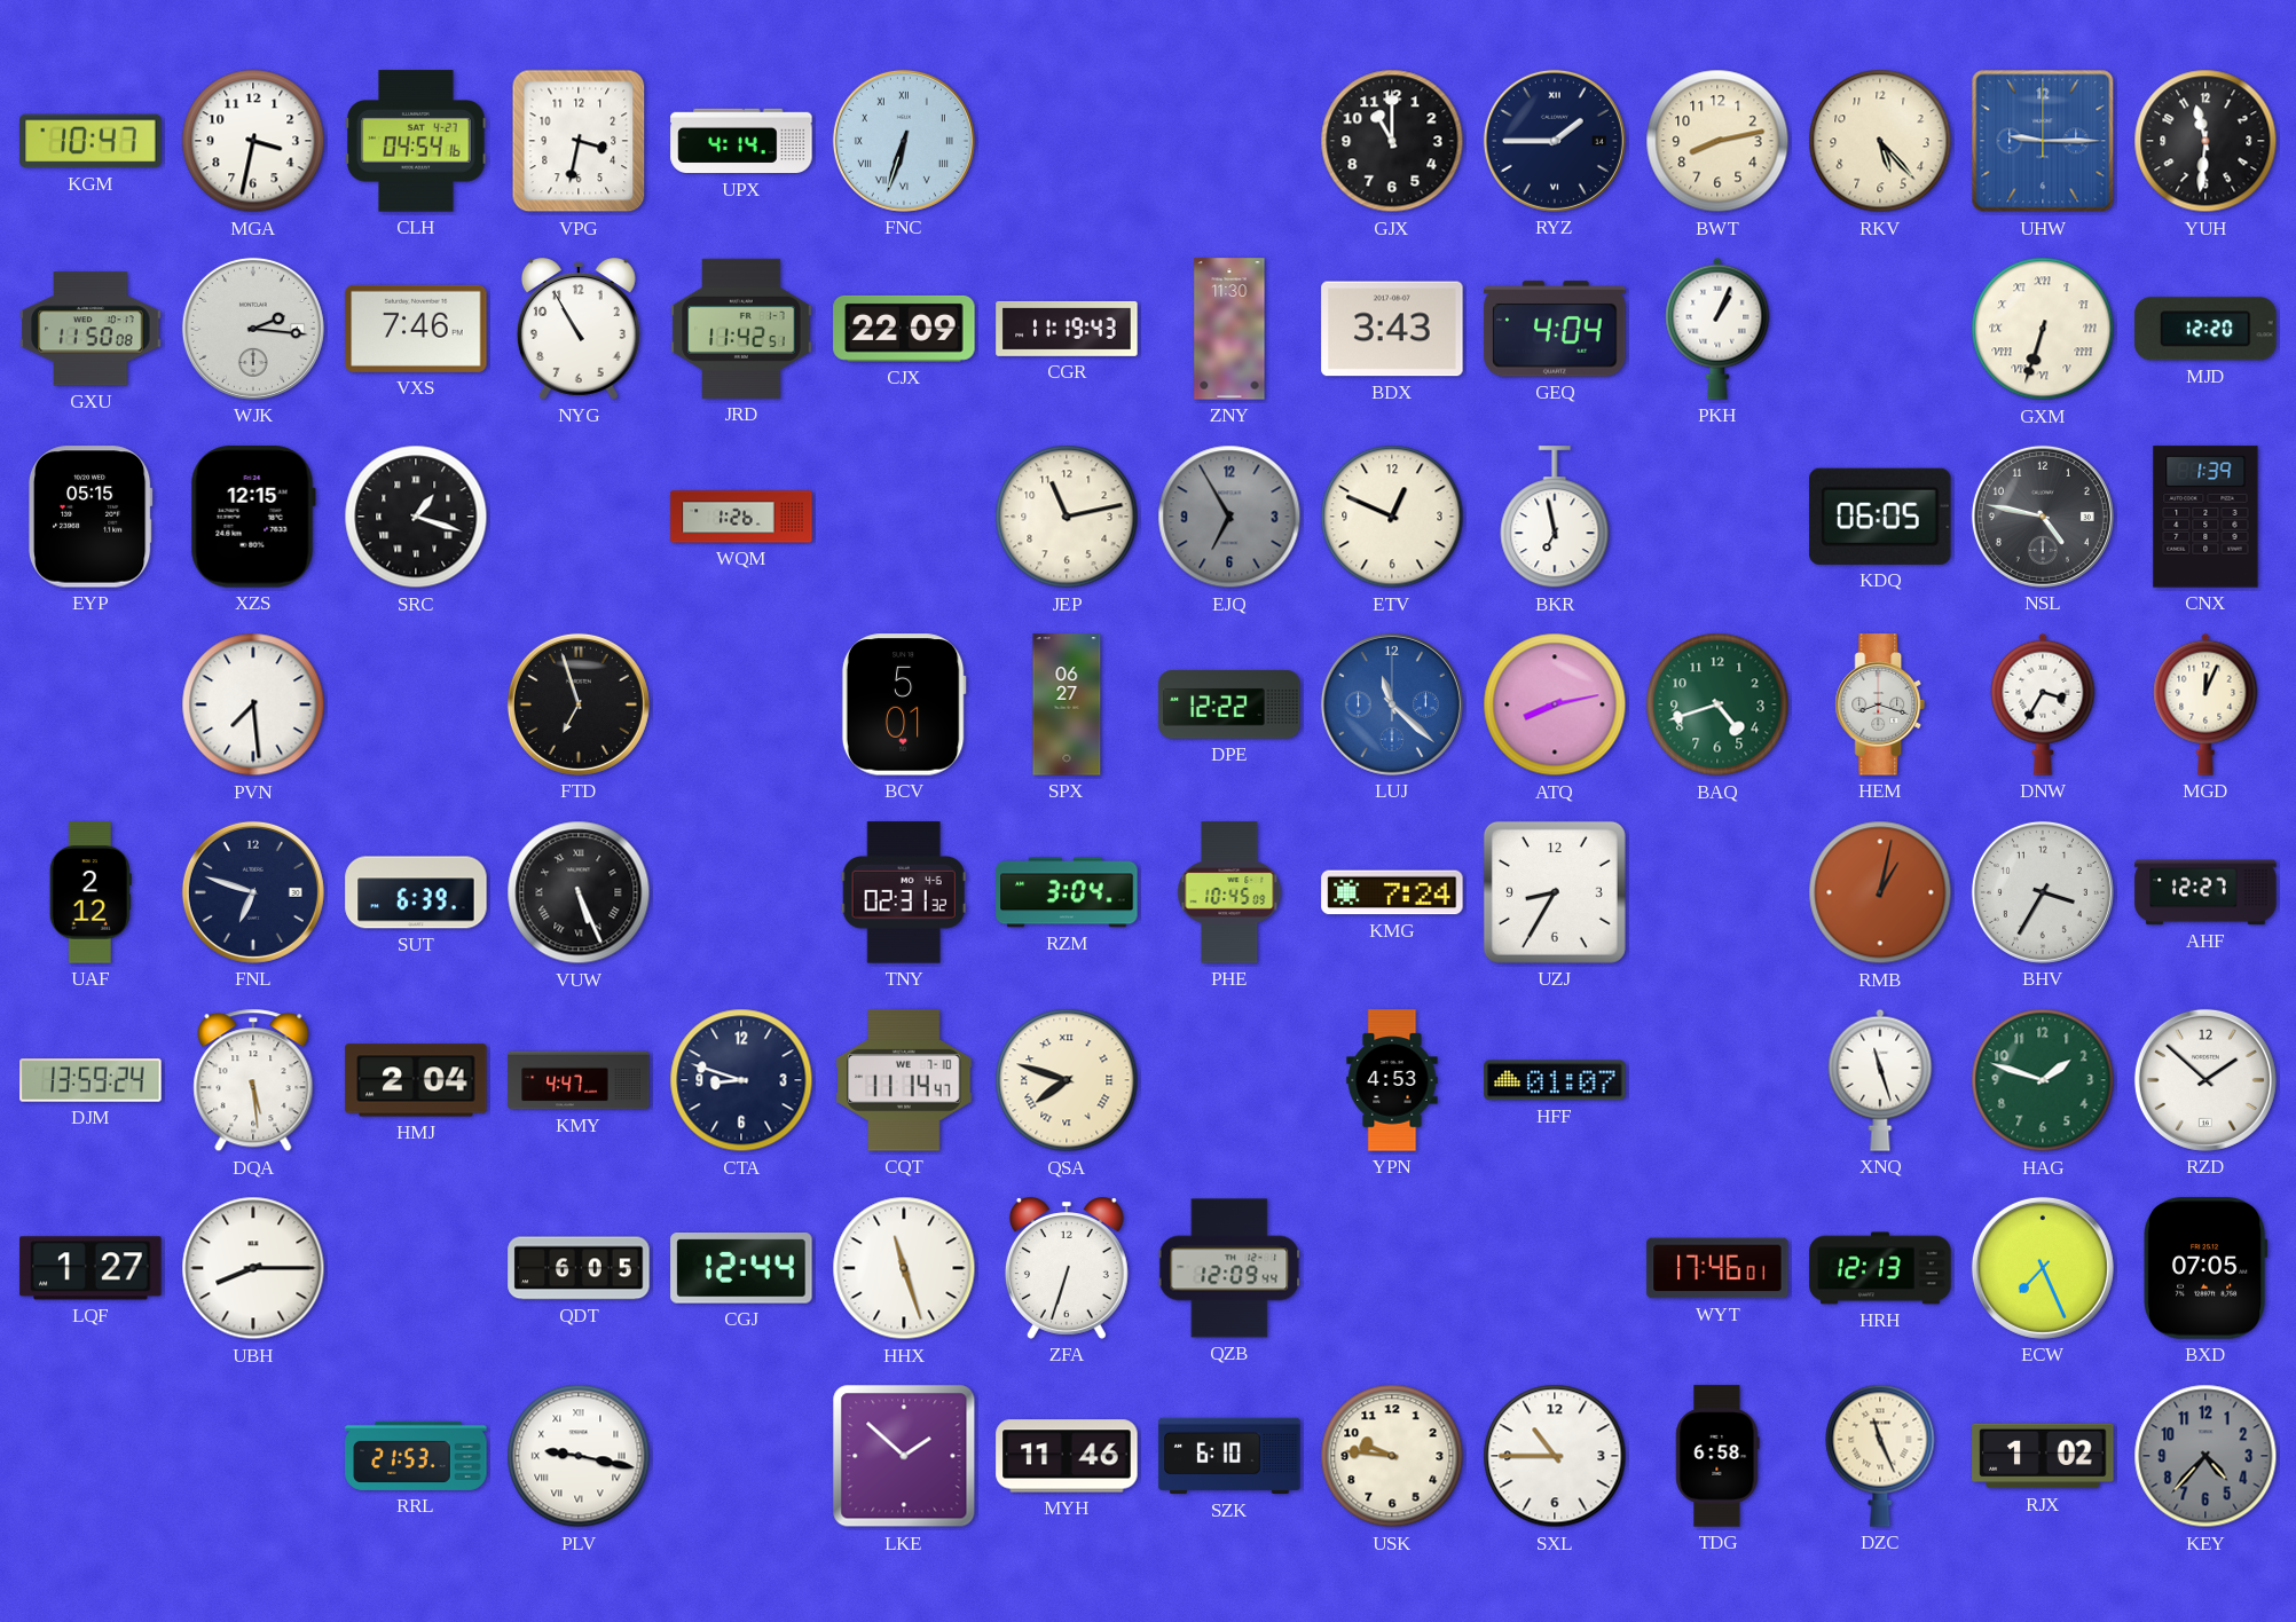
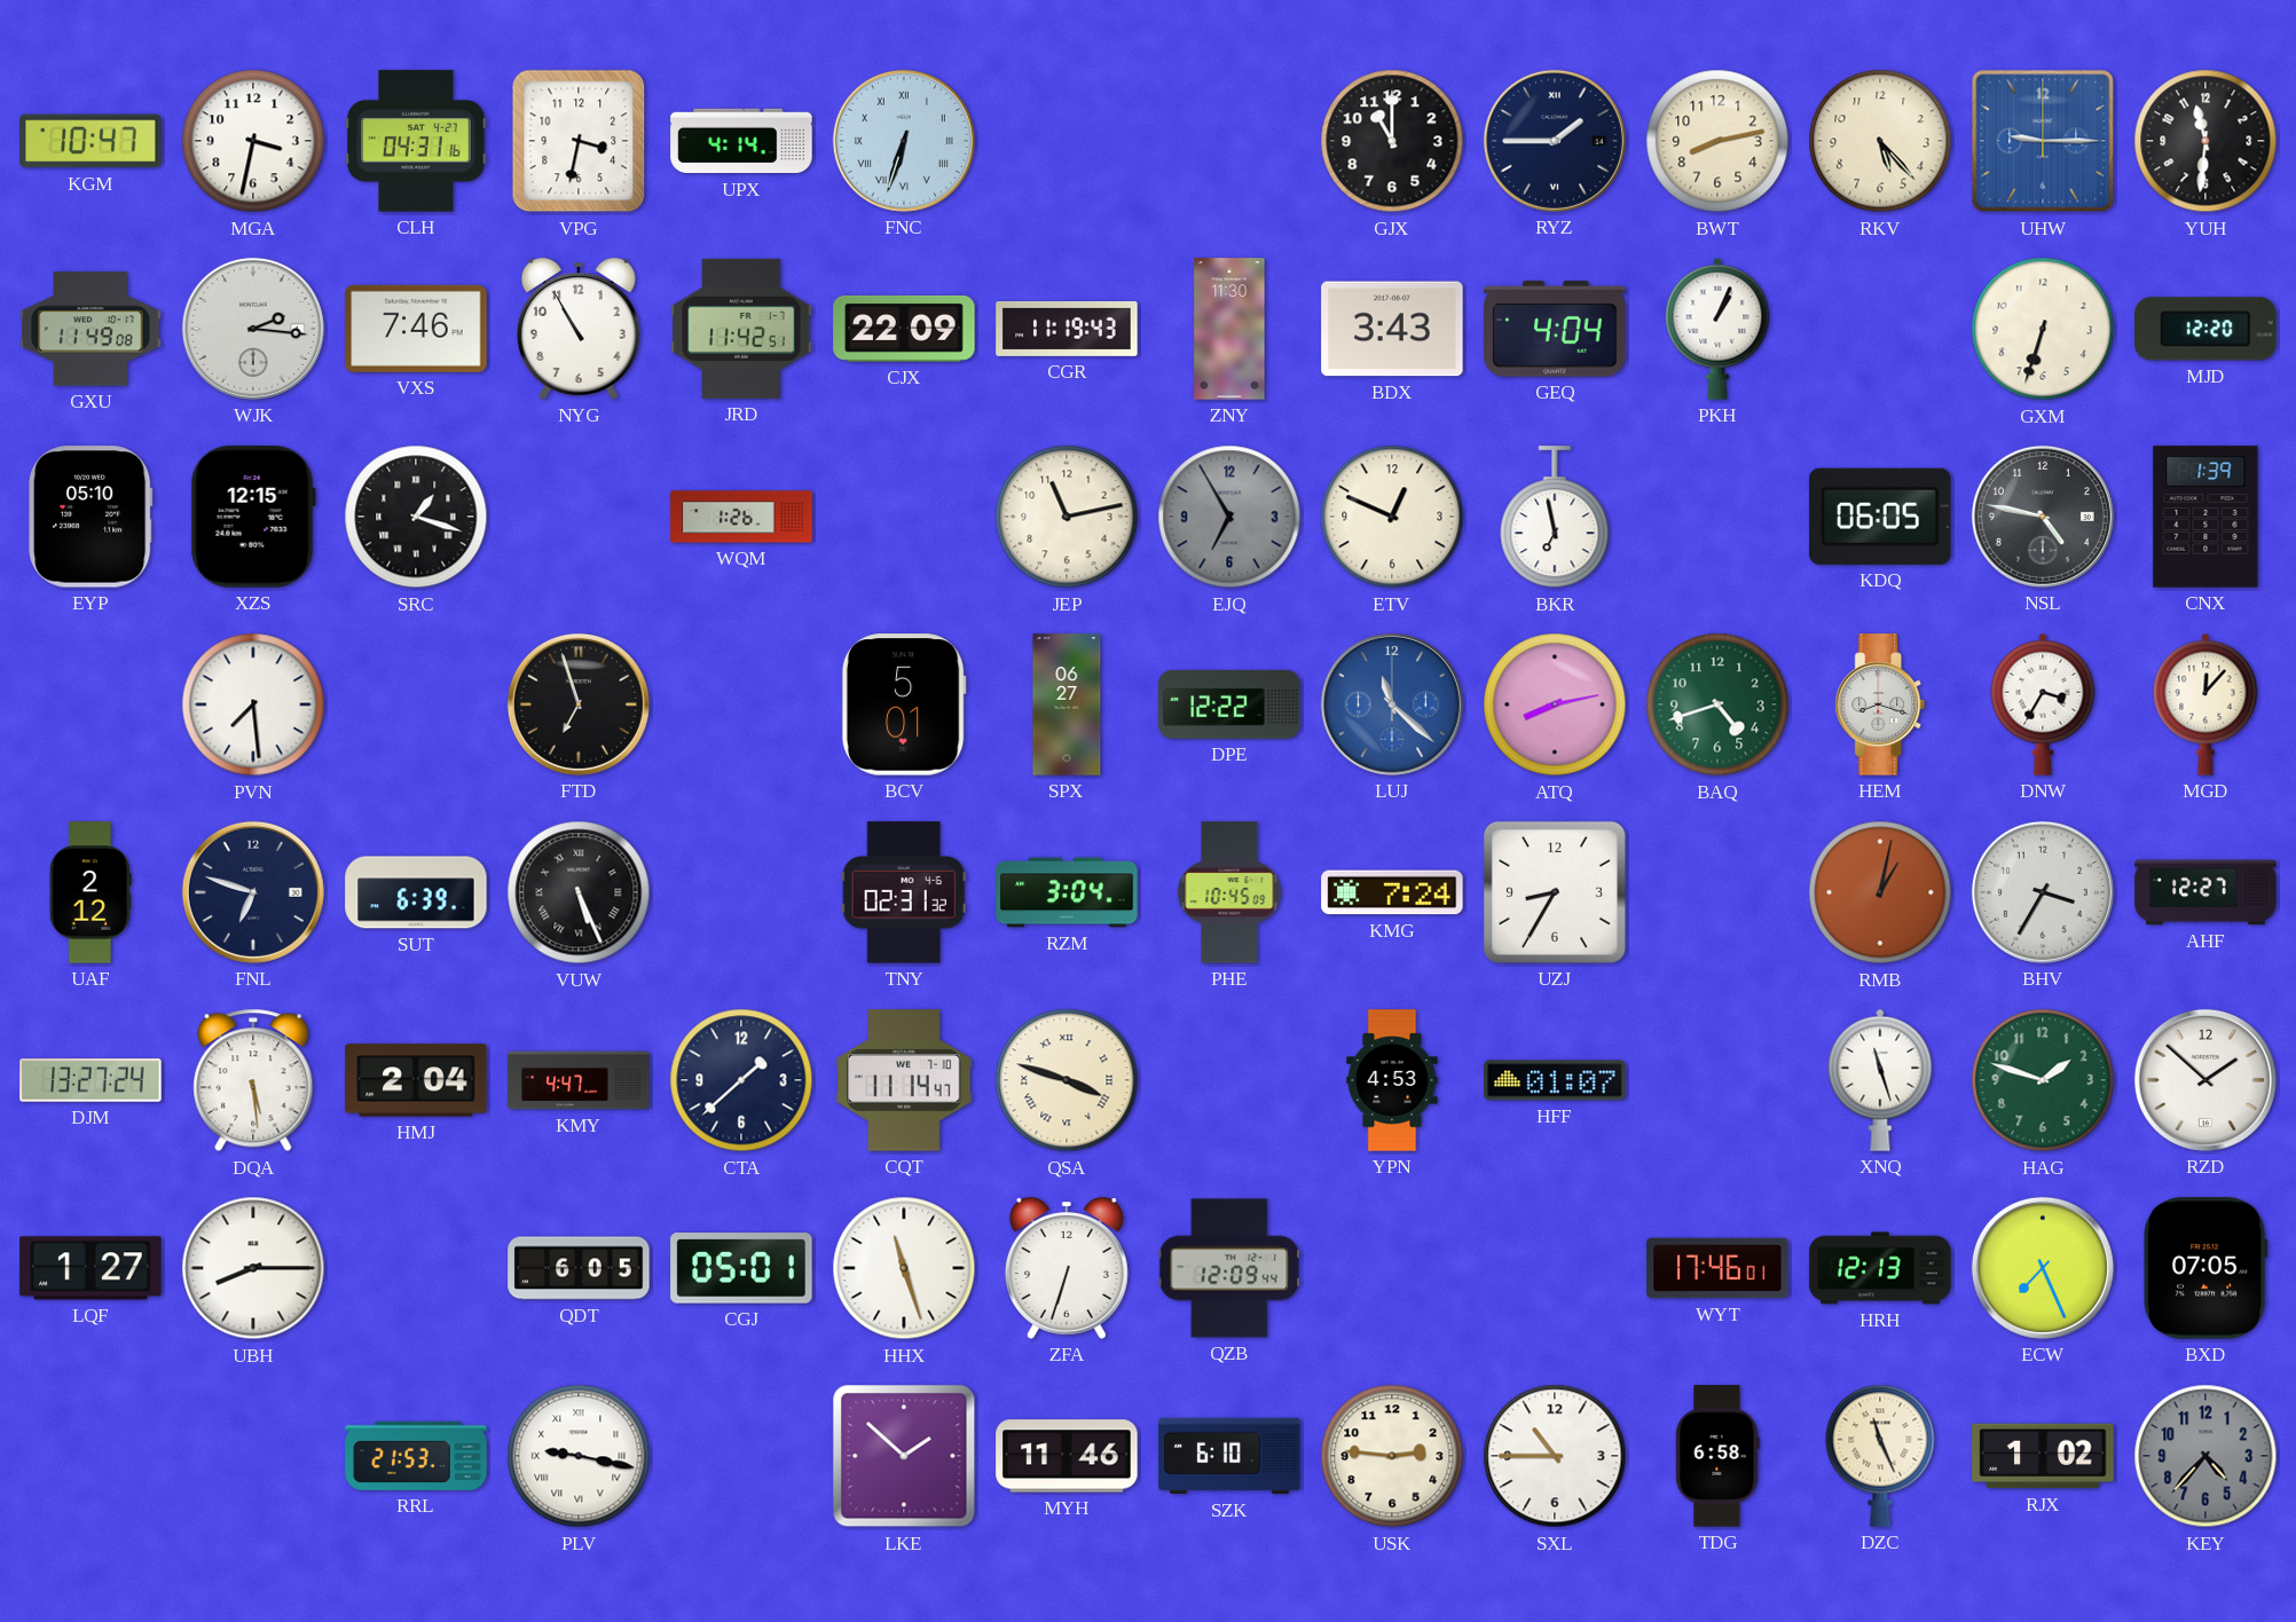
CLH: 04:54 -> 04:31
GXU: 11:50 -> 11:49
GXM numerals: Roman -> Arabic
EYP: 05:15 -> 05:10
MGD: 12:04 -> 12:07
DJM: 13:59 -> 13:27
CTA: 8:48 -> 1:38
QSA: 7:48 -> 3:48
CGJ: 12:44 -> 05:01
USK: 9:46 -> 2:46
